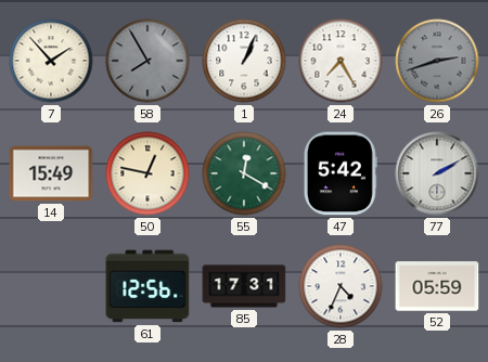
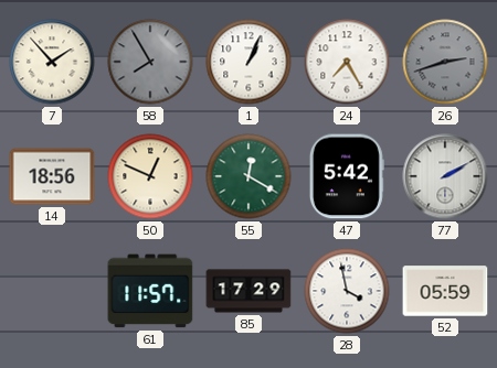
14: 15:49 -> 18:56
50: 12:47 -> 12:49
61: 12:56 -> 11:57
85: 17:31 -> 17:29
28: 4:34 -> 3:58
